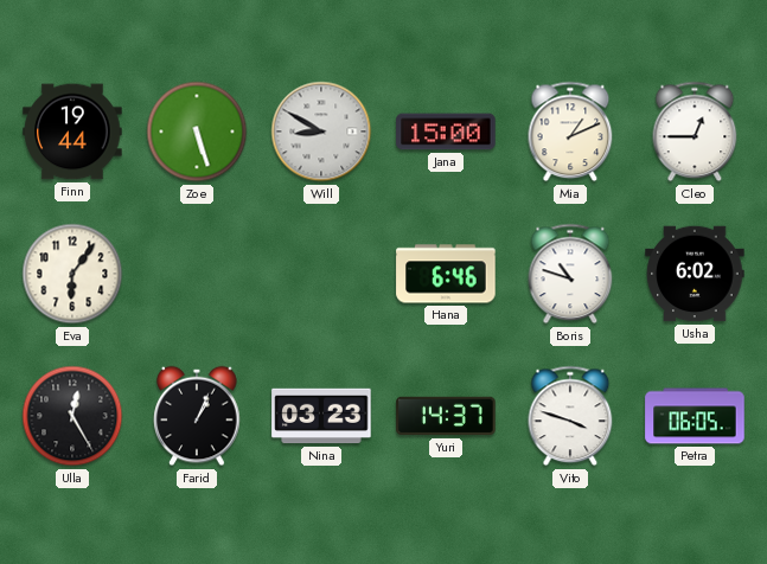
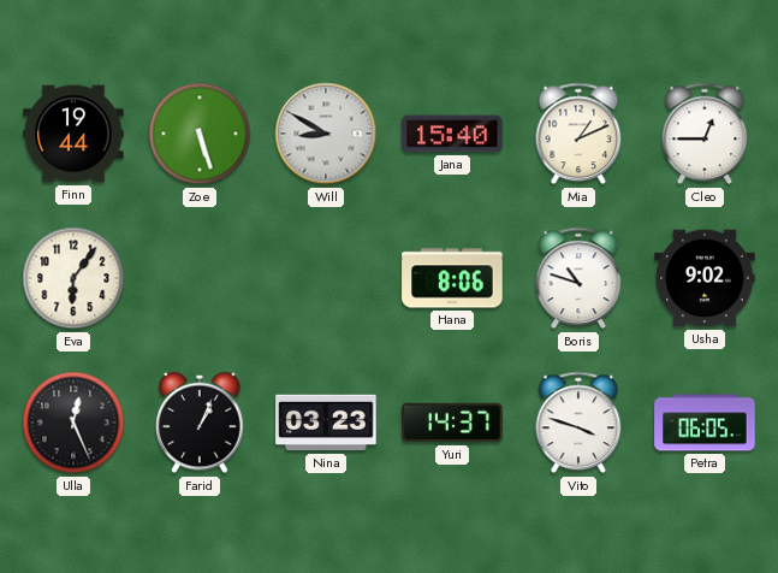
Jana: 15:00 -> 15:40
Hana: 6:46 -> 8:06
Usha: 6:02 -> 9:02
Ulla: 12:25 -> 12:26
